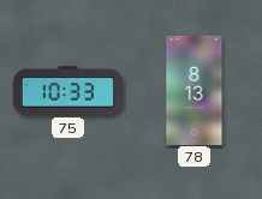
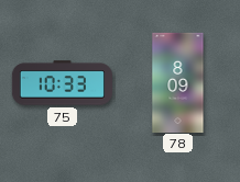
78: 8:13 -> 8:09
